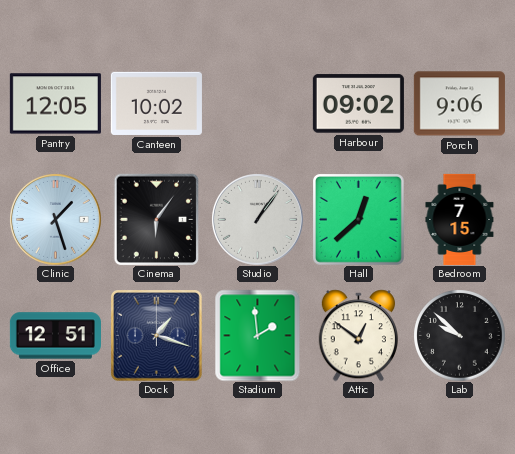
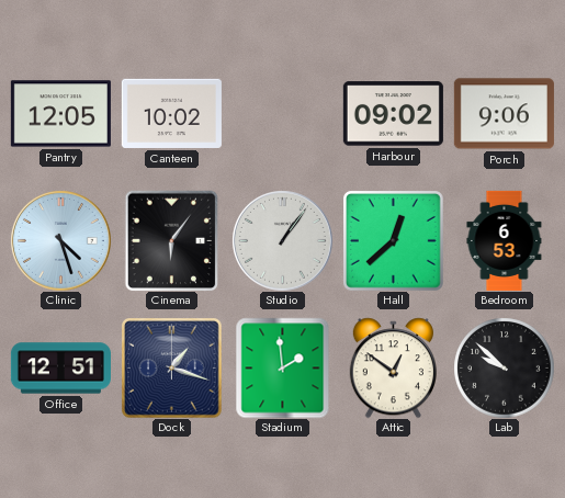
Clinic: 1:27 -> 4:27
Bedroom: 7:15 -> 6:53
